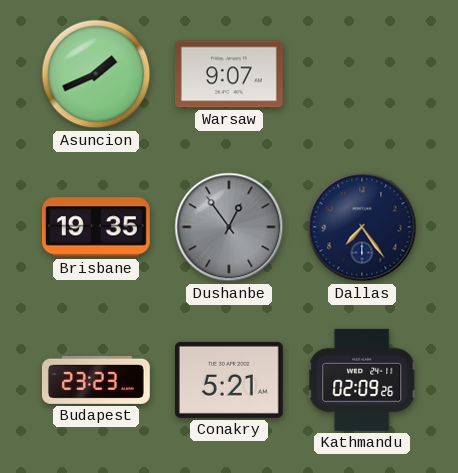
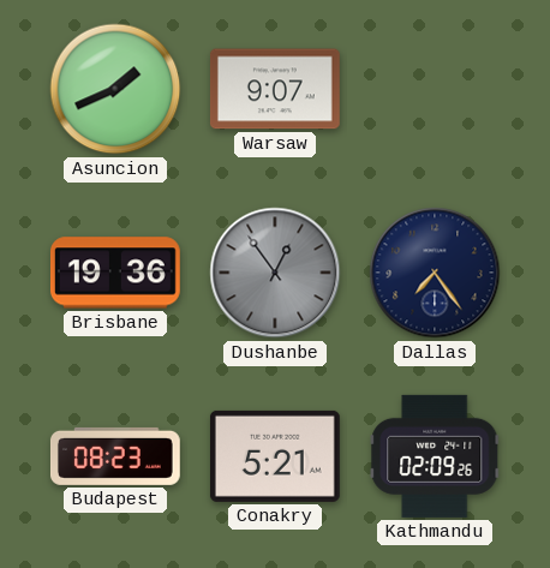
Brisbane: 19:35 -> 19:36
Budapest: 23:23 -> 08:23
